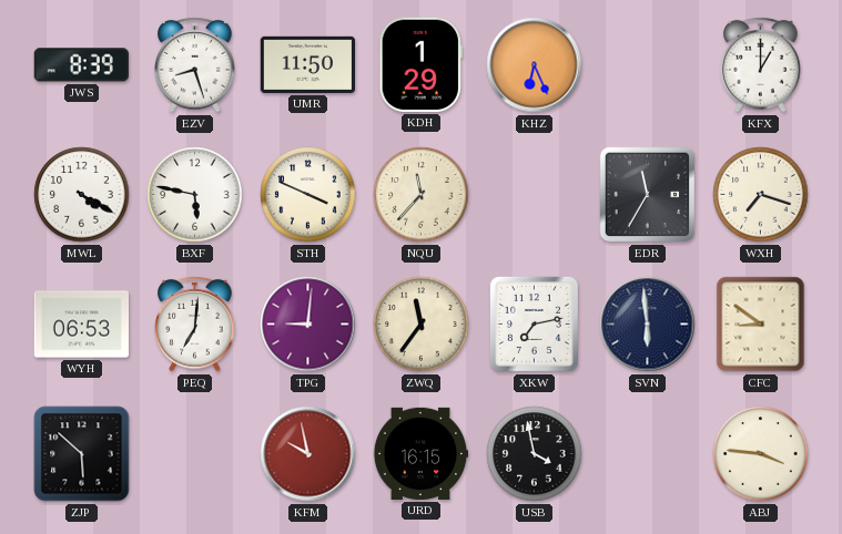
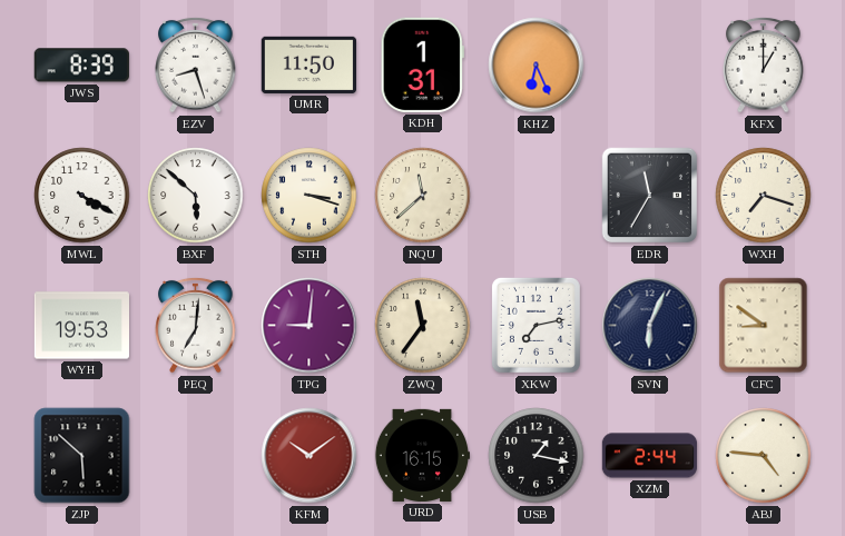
KDH: 1:29 -> 1:31
BXF: 5:47 -> 5:52
STH: 3:49 -> 3:18
NQU: 11:37 -> 11:38
WYH: 06:53 -> 19:53
SVN: 5:59 -> 6:04
KFM: 9:58 -> 10:09
USB: 3:58 -> 1:17
XZM: none -> 2:44
ABJ: 3:46 -> 4:46
